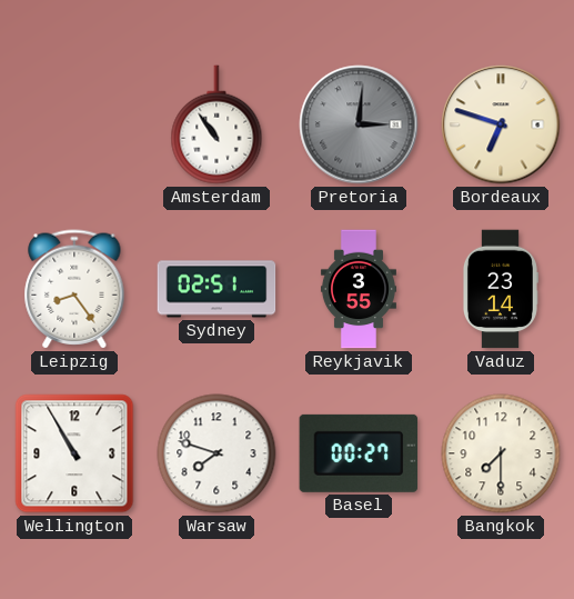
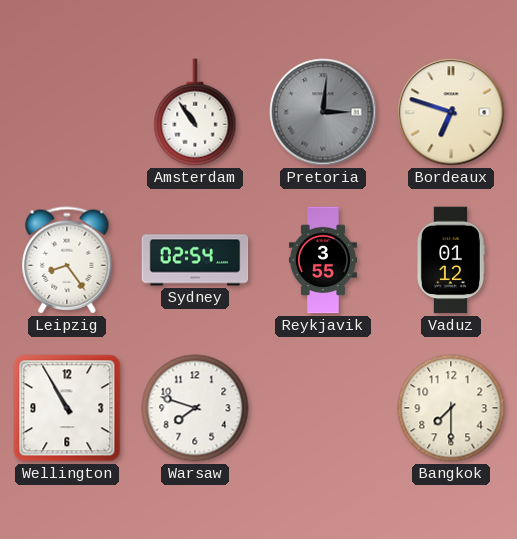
Sydney: 02:51 -> 02:54
Vaduz: 23:14 -> 01:12
Basel: 00:27 -> none
